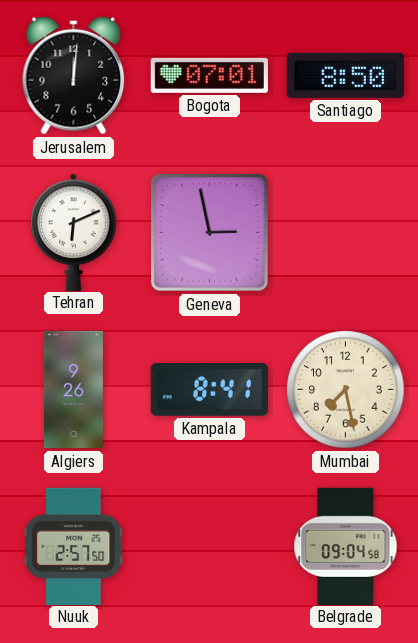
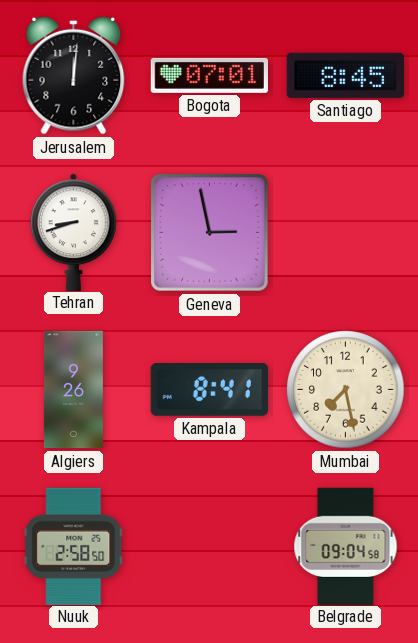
Santiago: 8:50 -> 8:45
Tehran: 6:11 -> 8:42
Nuuk: 2:57 -> 2:58
